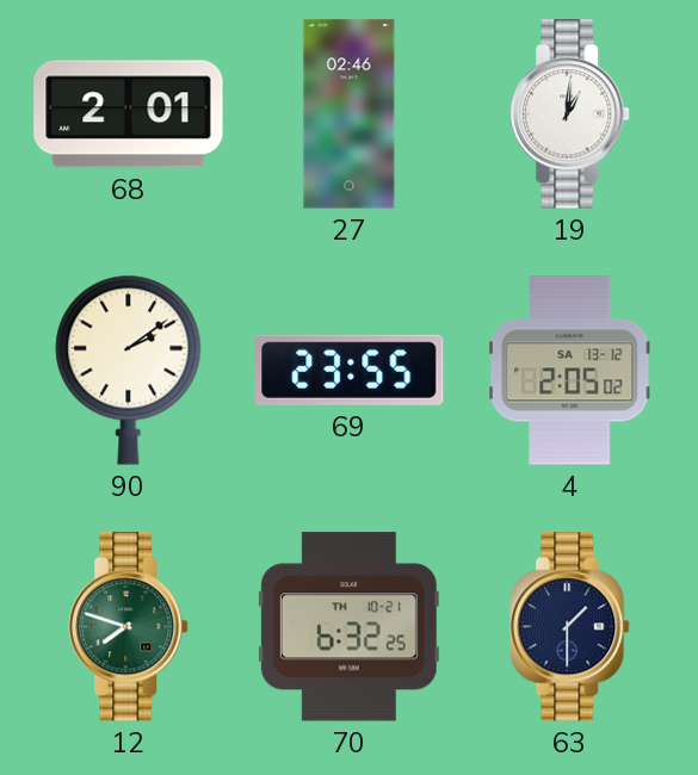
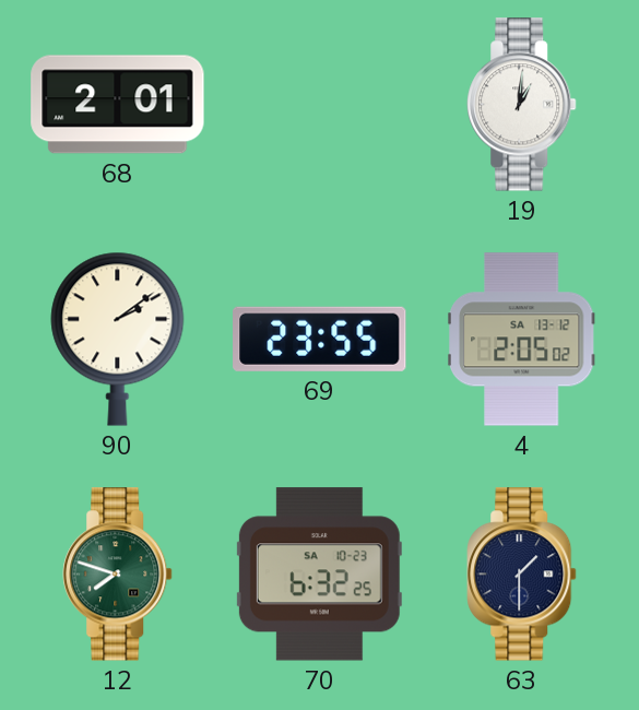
27: 02:46 -> none
70 date: TH 10-21 -> SA 10-23
